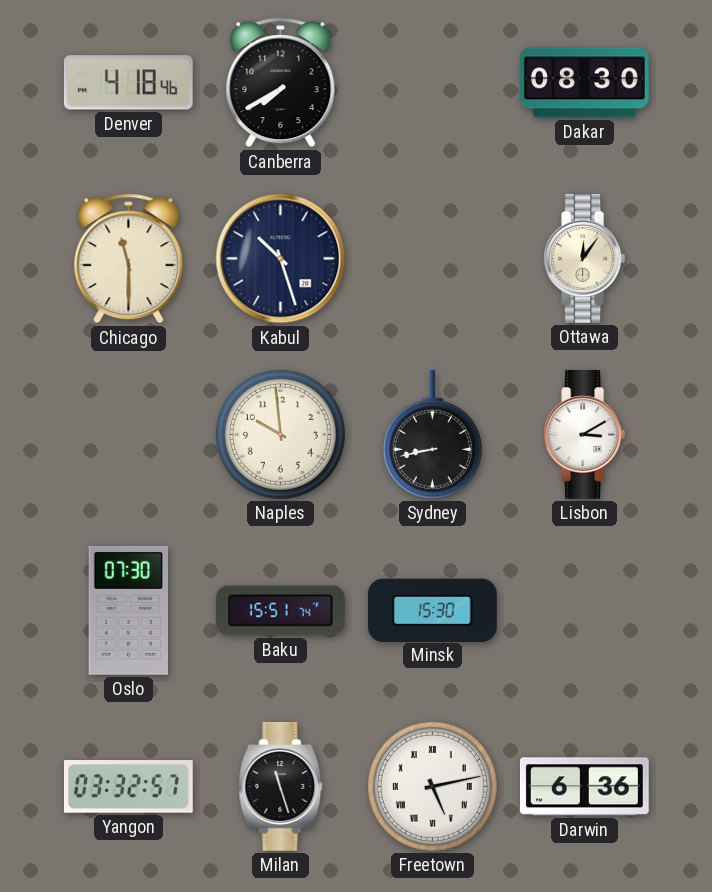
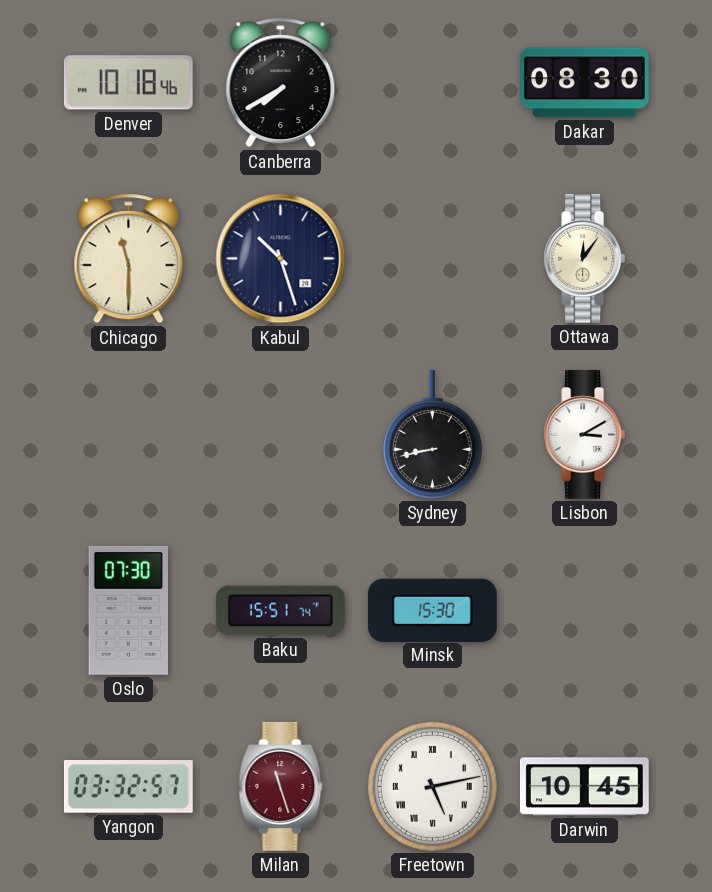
Denver: 4:18 -> 10:18
Naples: 9:59 -> none
Milan dial: black -> burgundy
Darwin: 6:36 -> 10:45
